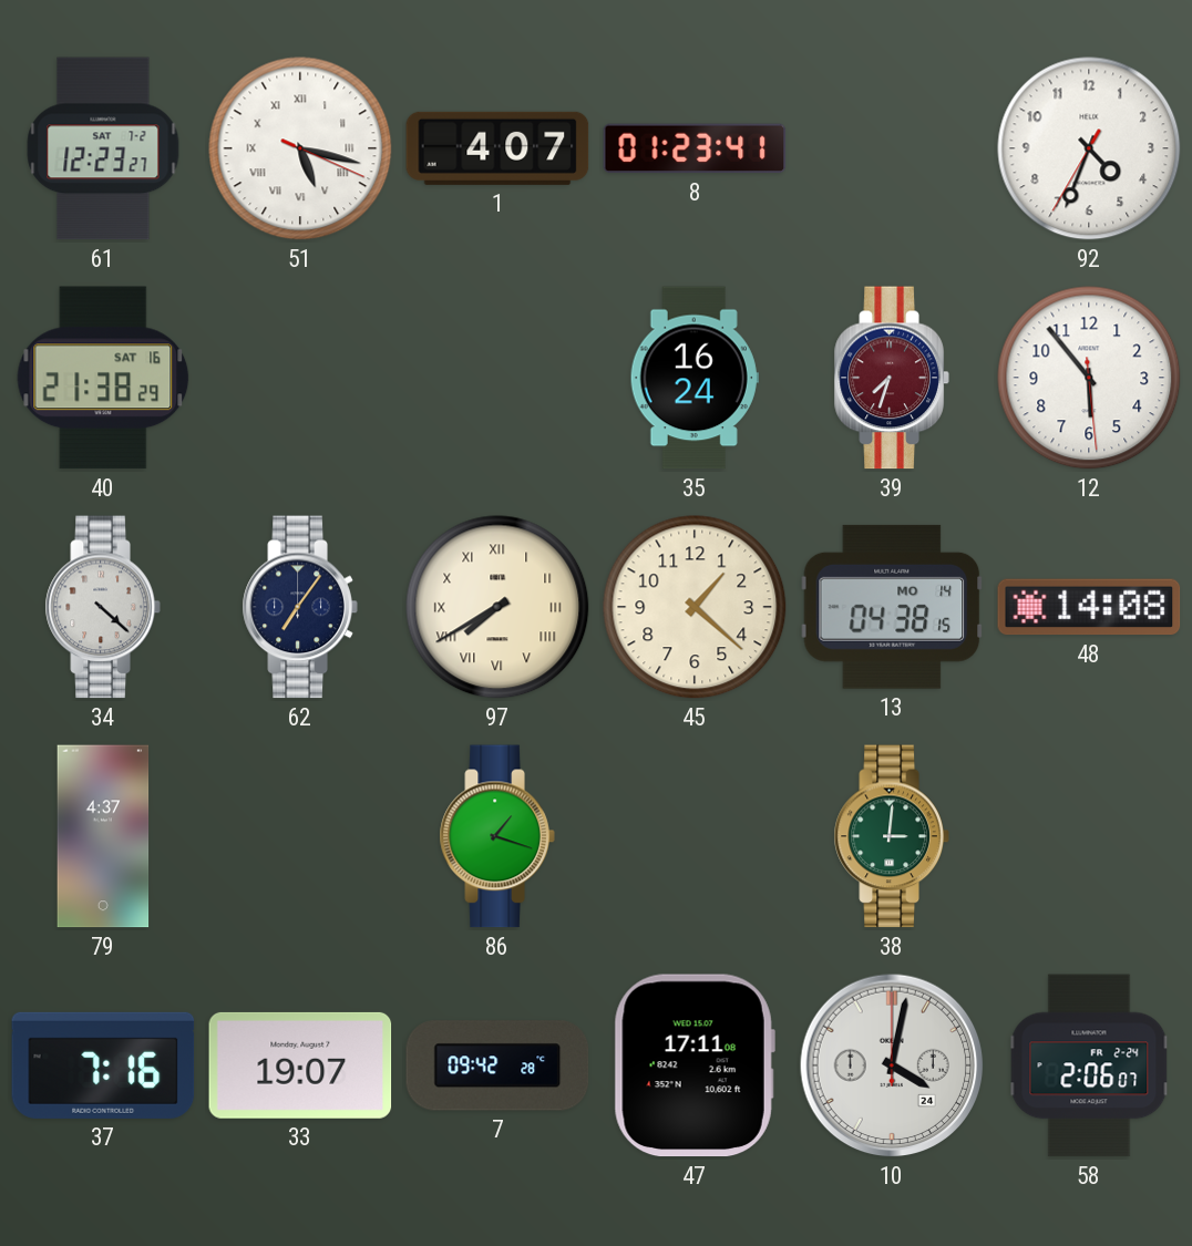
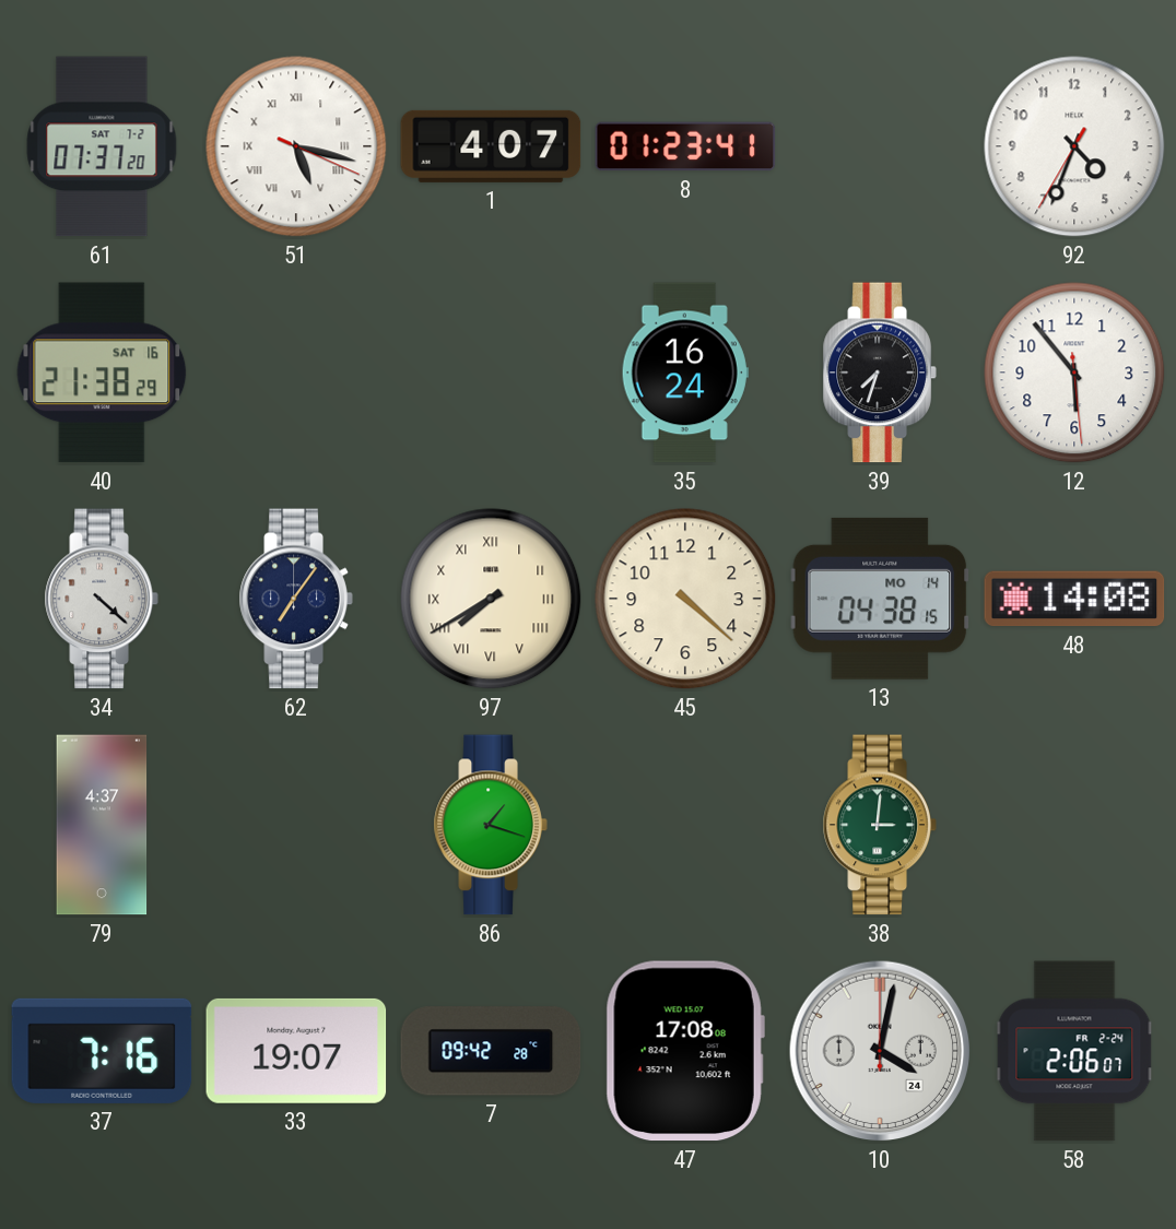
61: 12:23 -> 07:37
39 dial: burgundy -> black
45: 1:22 -> 4:22
47: 17:11 -> 17:08
